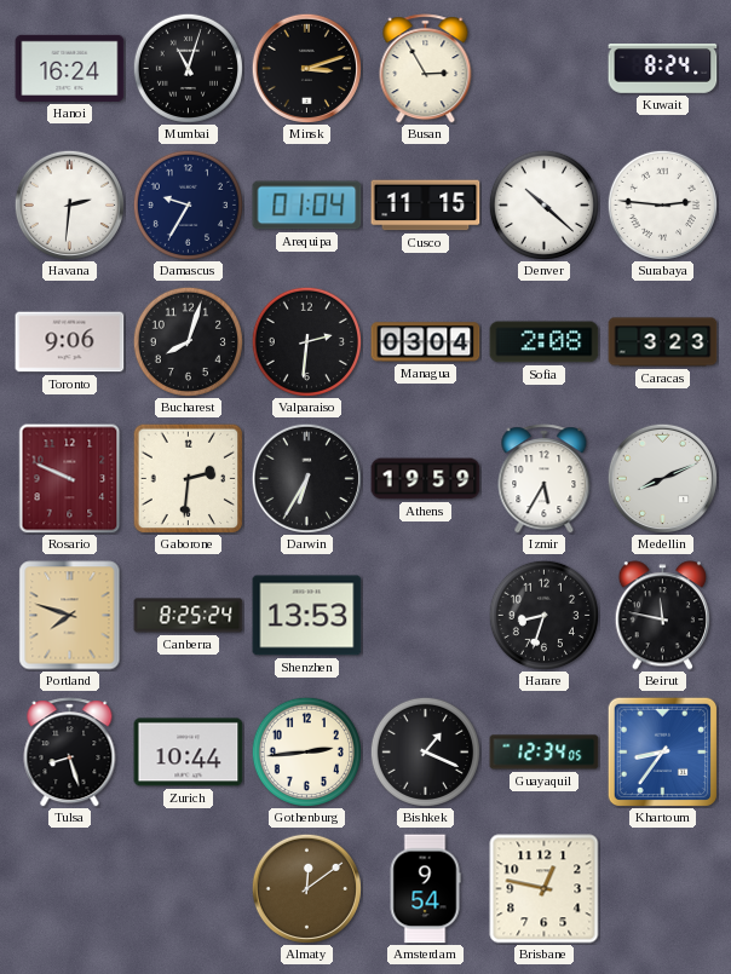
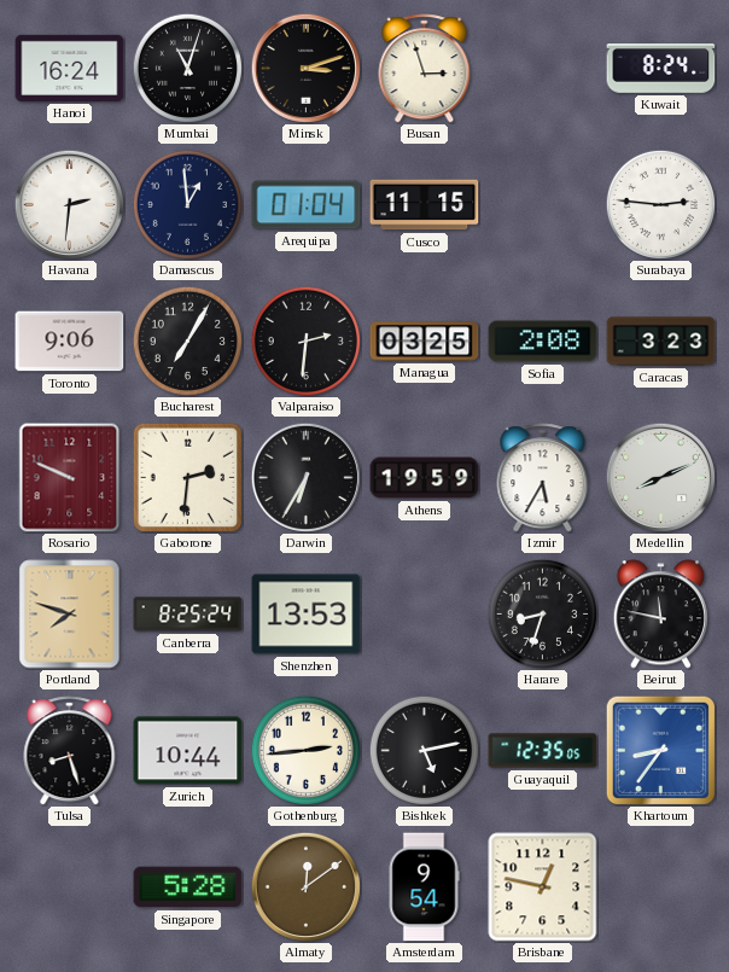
Busan: 2:55 -> 2:57
Damascus: 9:35 -> 12:59
Denver: 10:22 -> none
Bucharest: 8:03 -> 7:05
Managua: 03:04 -> 03:25
Bishkek: 1:19 -> 5:13
Guayaquil: 12:34 -> 12:35
Singapore: none -> 5:28
